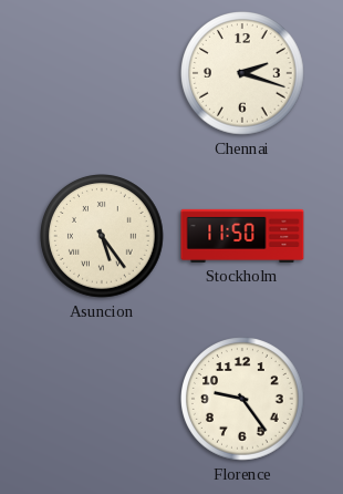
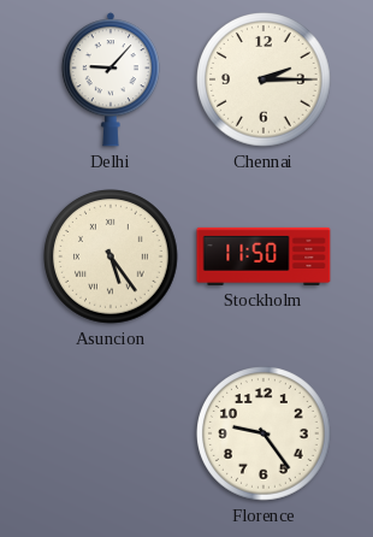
Delhi: none -> 9:07
Chennai: 2:18 -> 2:15
